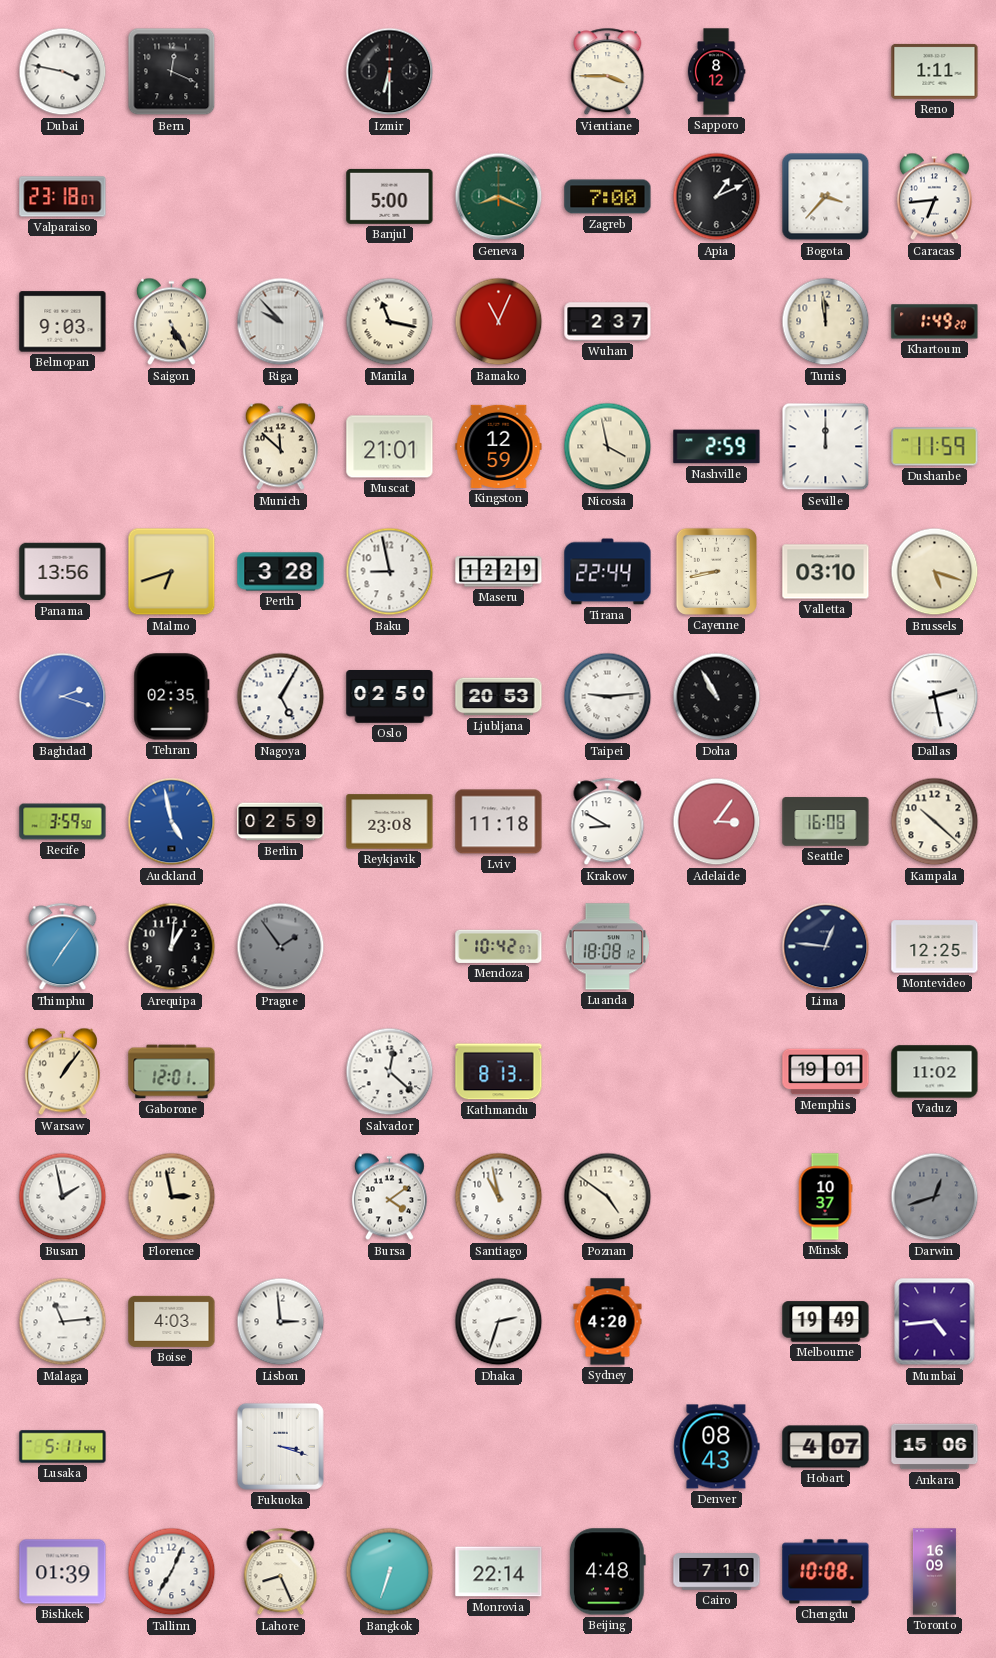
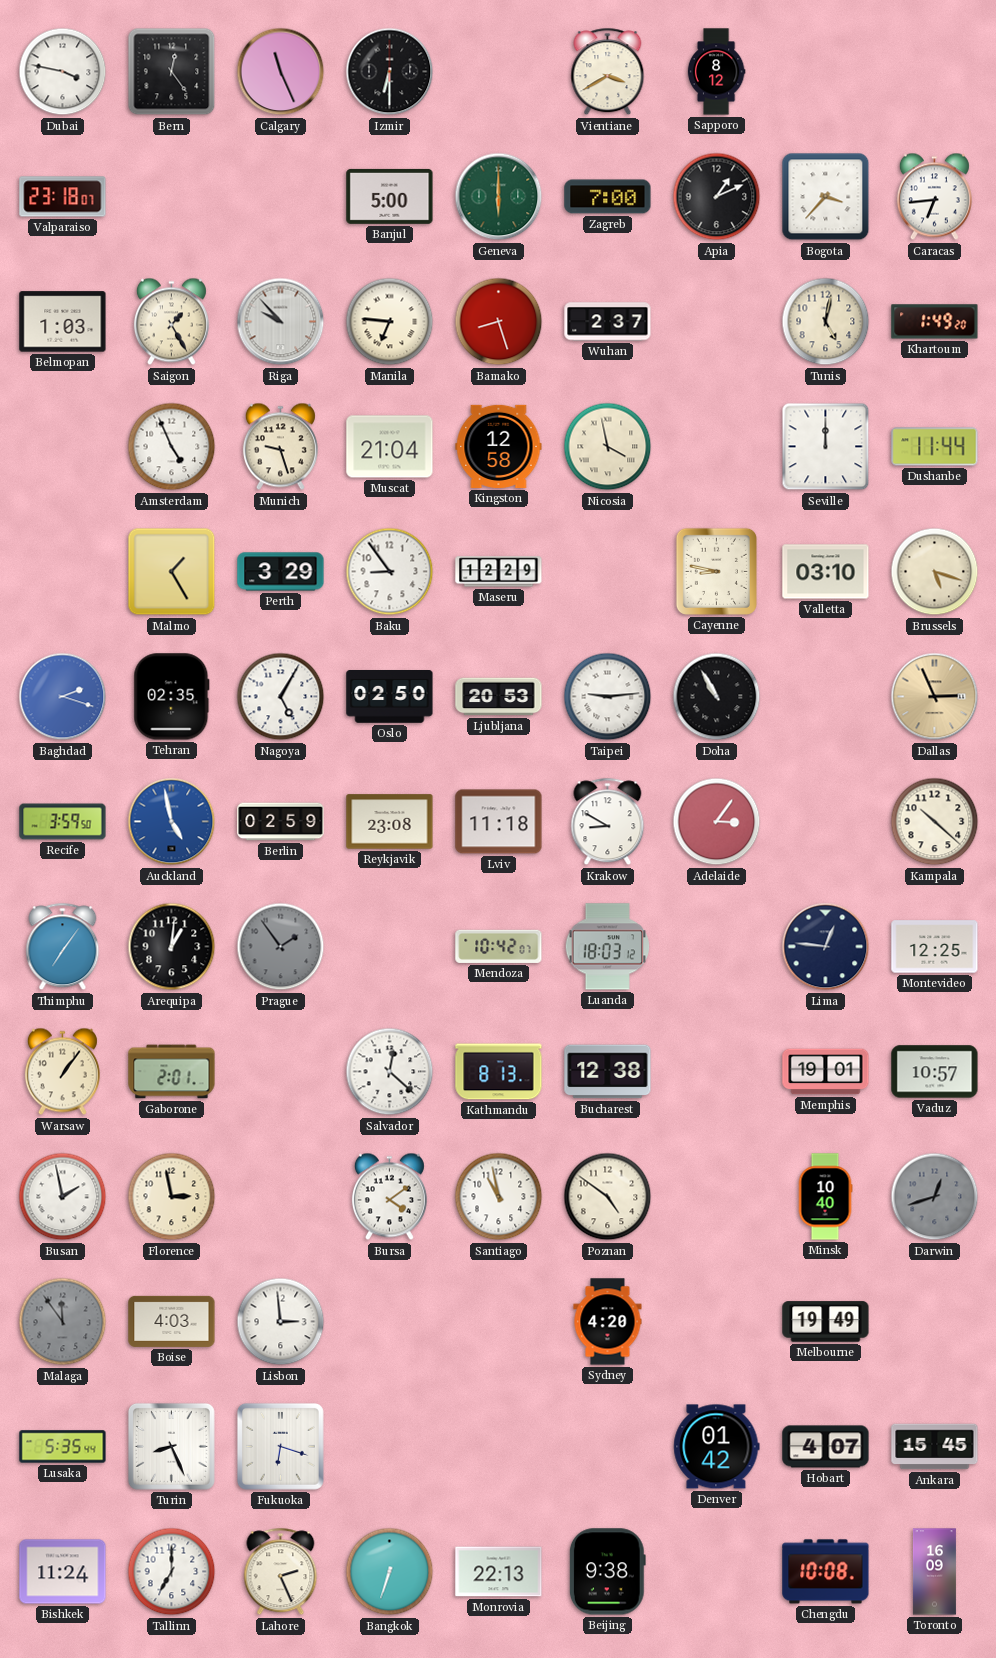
Bern: 12:19 -> 12:24
Calgary: none -> 11:26
Vientiane: 3:45 -> 3:40
Reno: 1:11 -> none
Geneva: 8:19 -> 6:00
Belmopan: 9:03 -> 1:03
Saigon: 5:25 -> 1:25
Manila: 11:17 -> 6:46
Bamako: 11:04 -> 8:27
Tunis: 11:59 -> 5:02
Amsterdam: none -> 4:56
Munich: 11:52 -> 9:27
Muscat: 21:01 -> 21:04
Kingston: 12:59 -> 12:58
Nashville: 2:59 -> none
Dushanbe: 11:59 -> 11:44
Panama: 13:56 -> none
Malmo: 6:42 -> 1:25
Perth: 3:28 -> 3:29
Baku: 8:58 -> 8:54
Tirana: 22:44 -> none
Cayenne: 8:43 -> 8:47
Dallas: 2:28 -> 2:56
Dallas dial: white -> champagne
Seattle: 16:08 -> none
Luanda: 18:08 -> 18:03
Gaborone: 12:01 -> 2:01
Bucharest: none -> 12:38
Vaduz: 11:02 -> 10:57
Minsk: 10:37 -> 10:40
Malaga: 11:14 -> 11:54
Malaga dial: white -> grey
Dhaka: 2:33 -> none
Mumbai: 4:44 -> none
Lusaka: 5:11 -> 5:35
Turin: none -> 8:26
Fukuoka: 3:18 -> 6:18
Denver: 08:43 -> 01:42
Ankara: 15:06 -> 15:45
Bishkek: 01:39 -> 11:24
Tallinn: 7:04 -> 7:00
Lahore: 8:26 -> 2:26
Monrovia: 22:14 -> 22:13
Beijing: 4:48 -> 9:38
Cairo: 7:10 -> none
